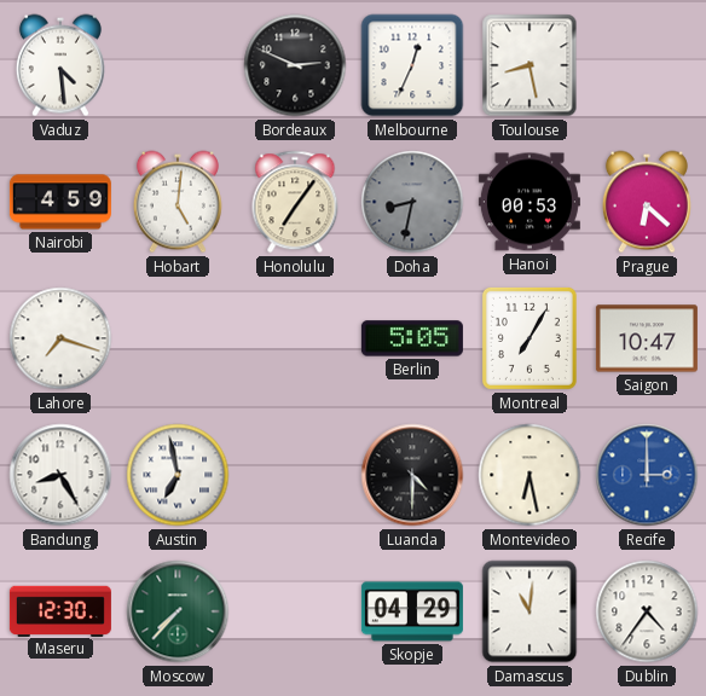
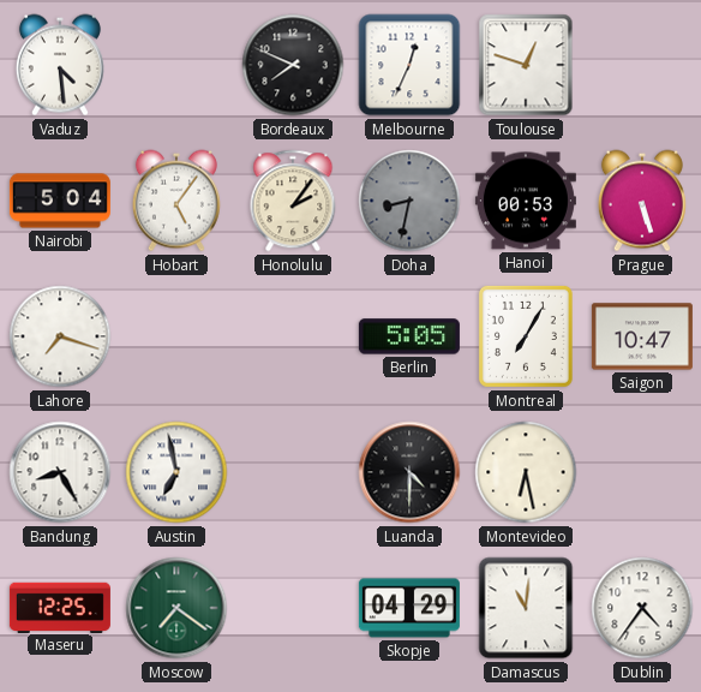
Bordeaux: 2:49 -> 7:49
Toulouse: 8:28 -> 12:48
Nairobi: 4:59 -> 5:04
Hobart: 5:01 -> 5:06
Honolulu: 7:06 -> 2:06
Prague: 6:22 -> 5:27
Recife: 3:00 -> none
Maseru: 12:30 -> 12:25
Moscow: 7:37 -> 7:21
